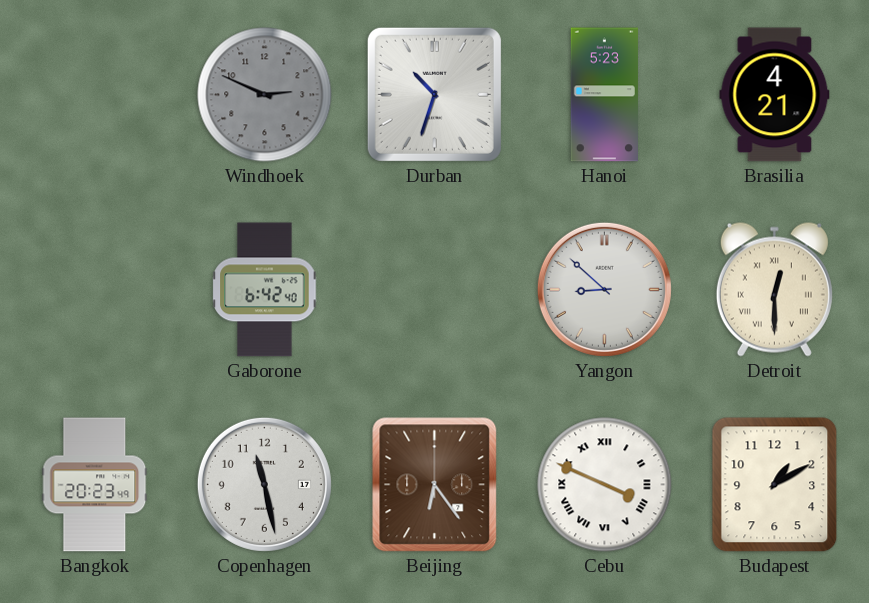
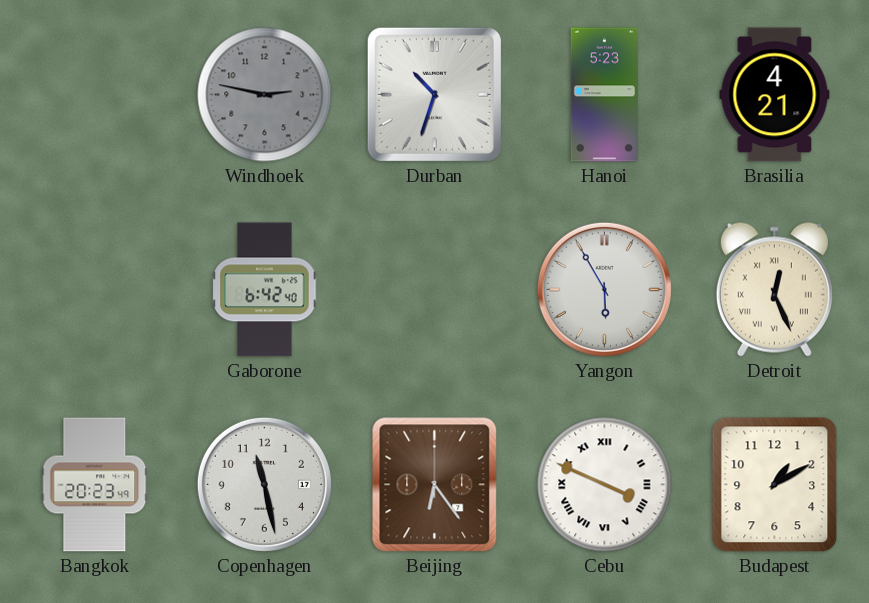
Windhoek: 2:49 -> 2:47
Yangon: 8:52 -> 5:55
Detroit: 12:30 -> 12:26
